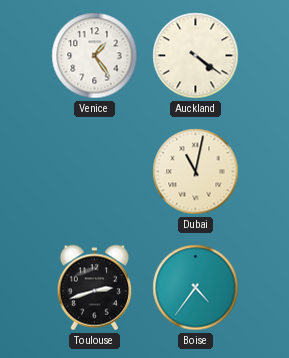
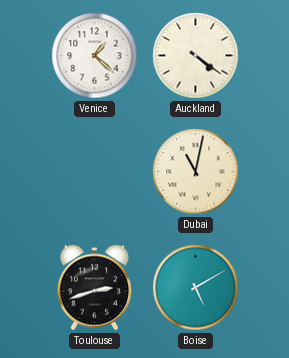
Venice: 1:24 -> 1:22
Boise: 4:36 -> 5:10
